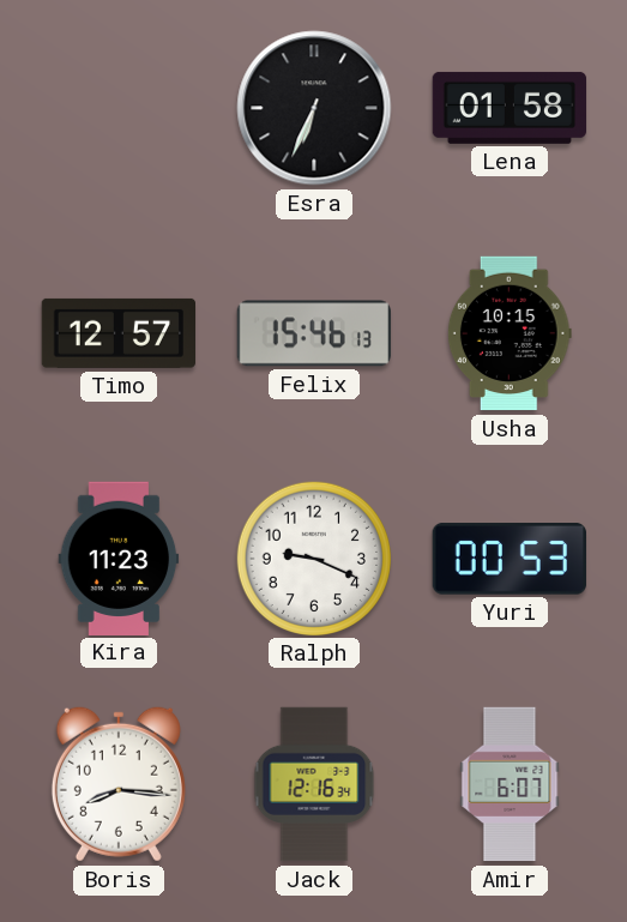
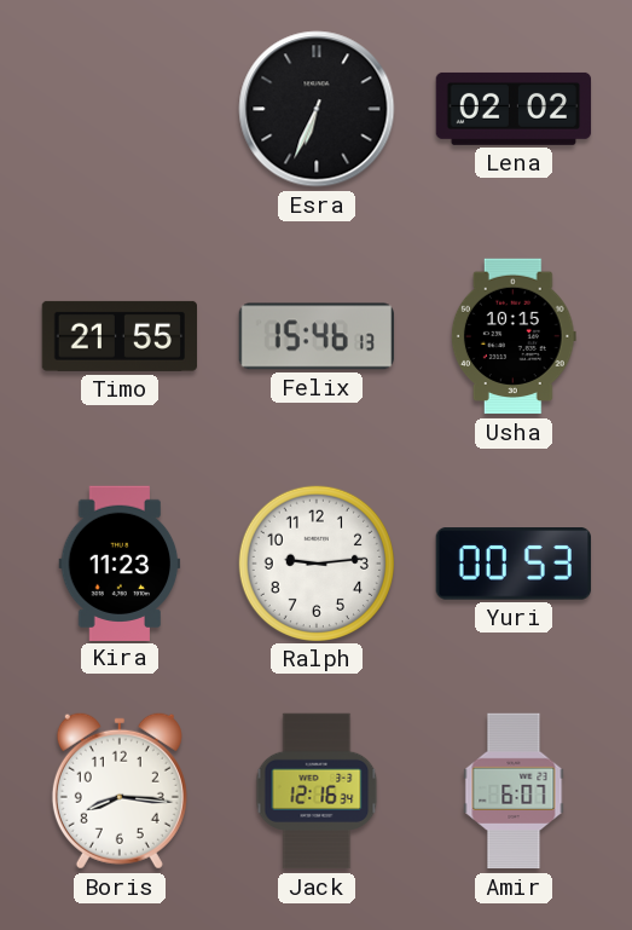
Lena: 01:58 -> 02:02
Timo: 12:57 -> 21:55
Ralph: 9:19 -> 9:14
